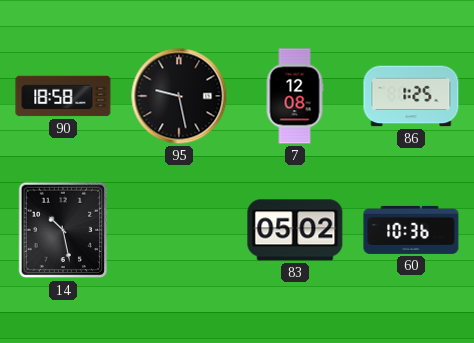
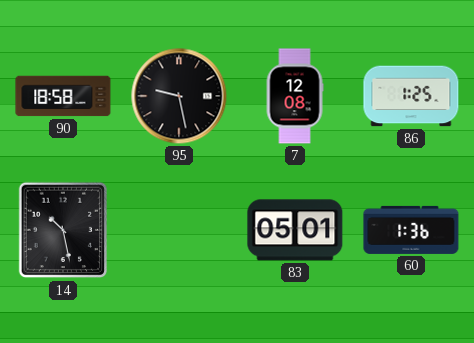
83: 05:02 -> 05:01
60: 10:36 -> 1:36
